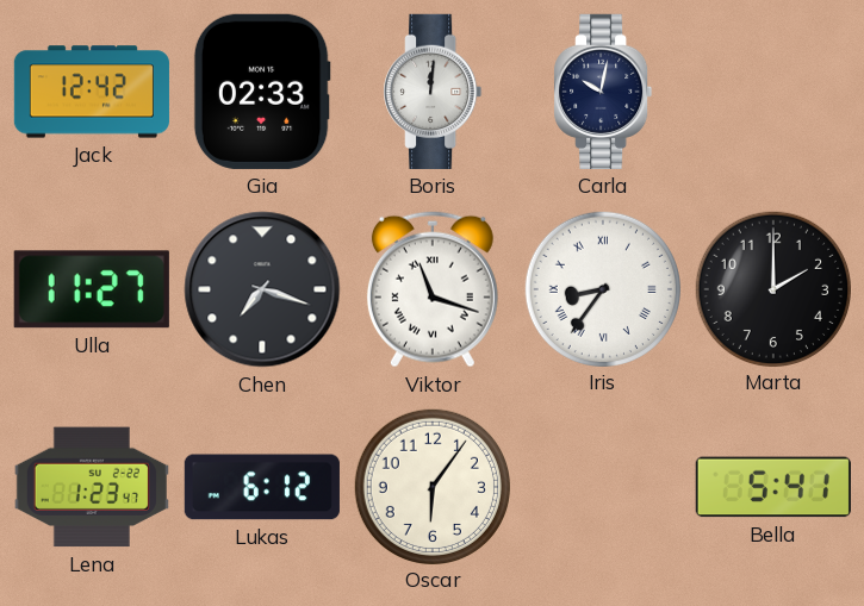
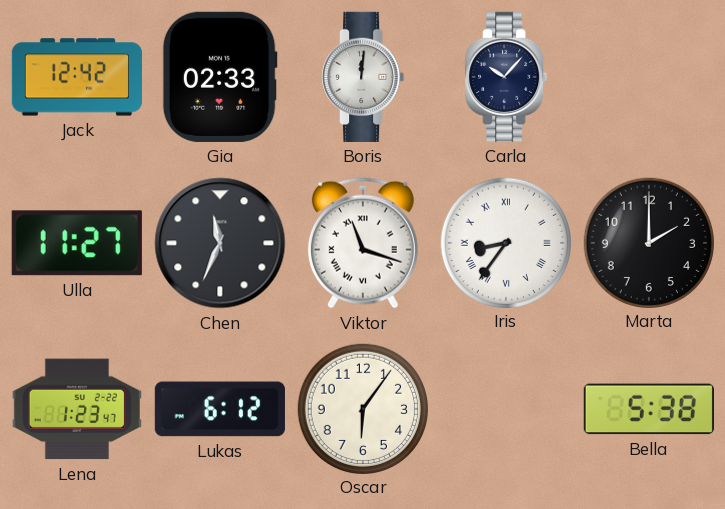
Carla: 10:02 -> 10:07
Chen: 7:18 -> 11:34
Bella: 5:41 -> 5:38
